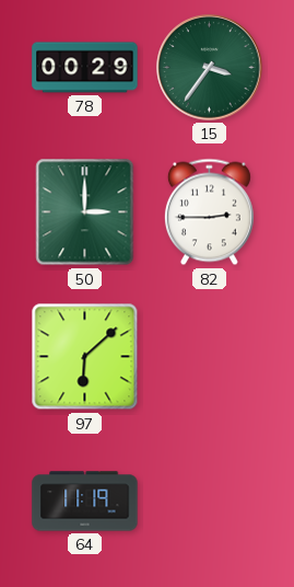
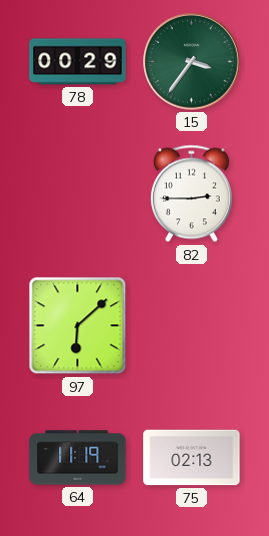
50: 3:00 -> none
75: none -> 02:13
